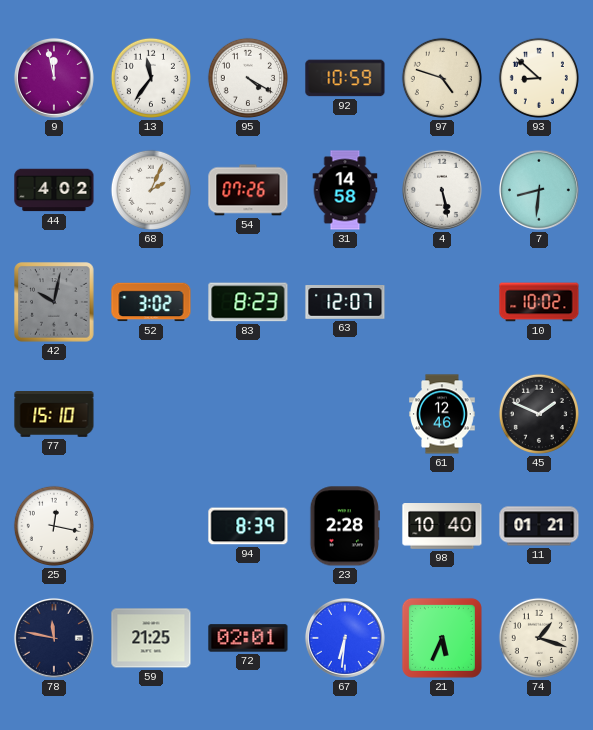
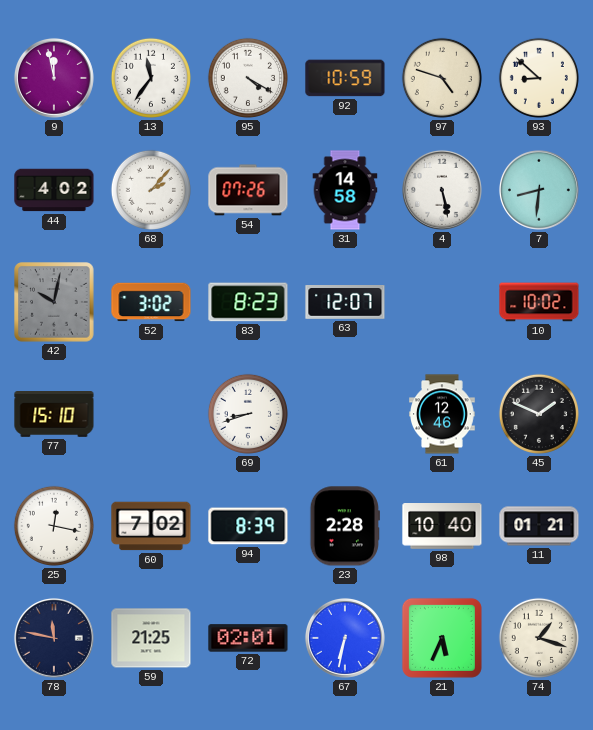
68: 2:04 -> 2:07
69: none -> 8:42
60: none -> 7:02
67: 6:31 -> 6:32
